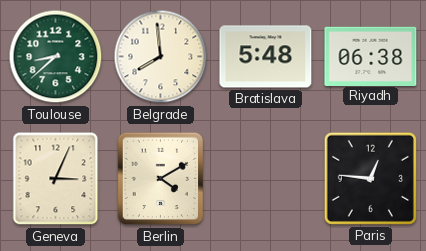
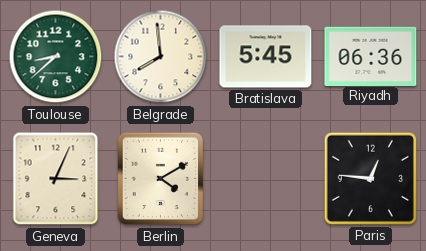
Bratislava: 5:48 -> 5:45
Riyadh: 06:38 -> 06:36
